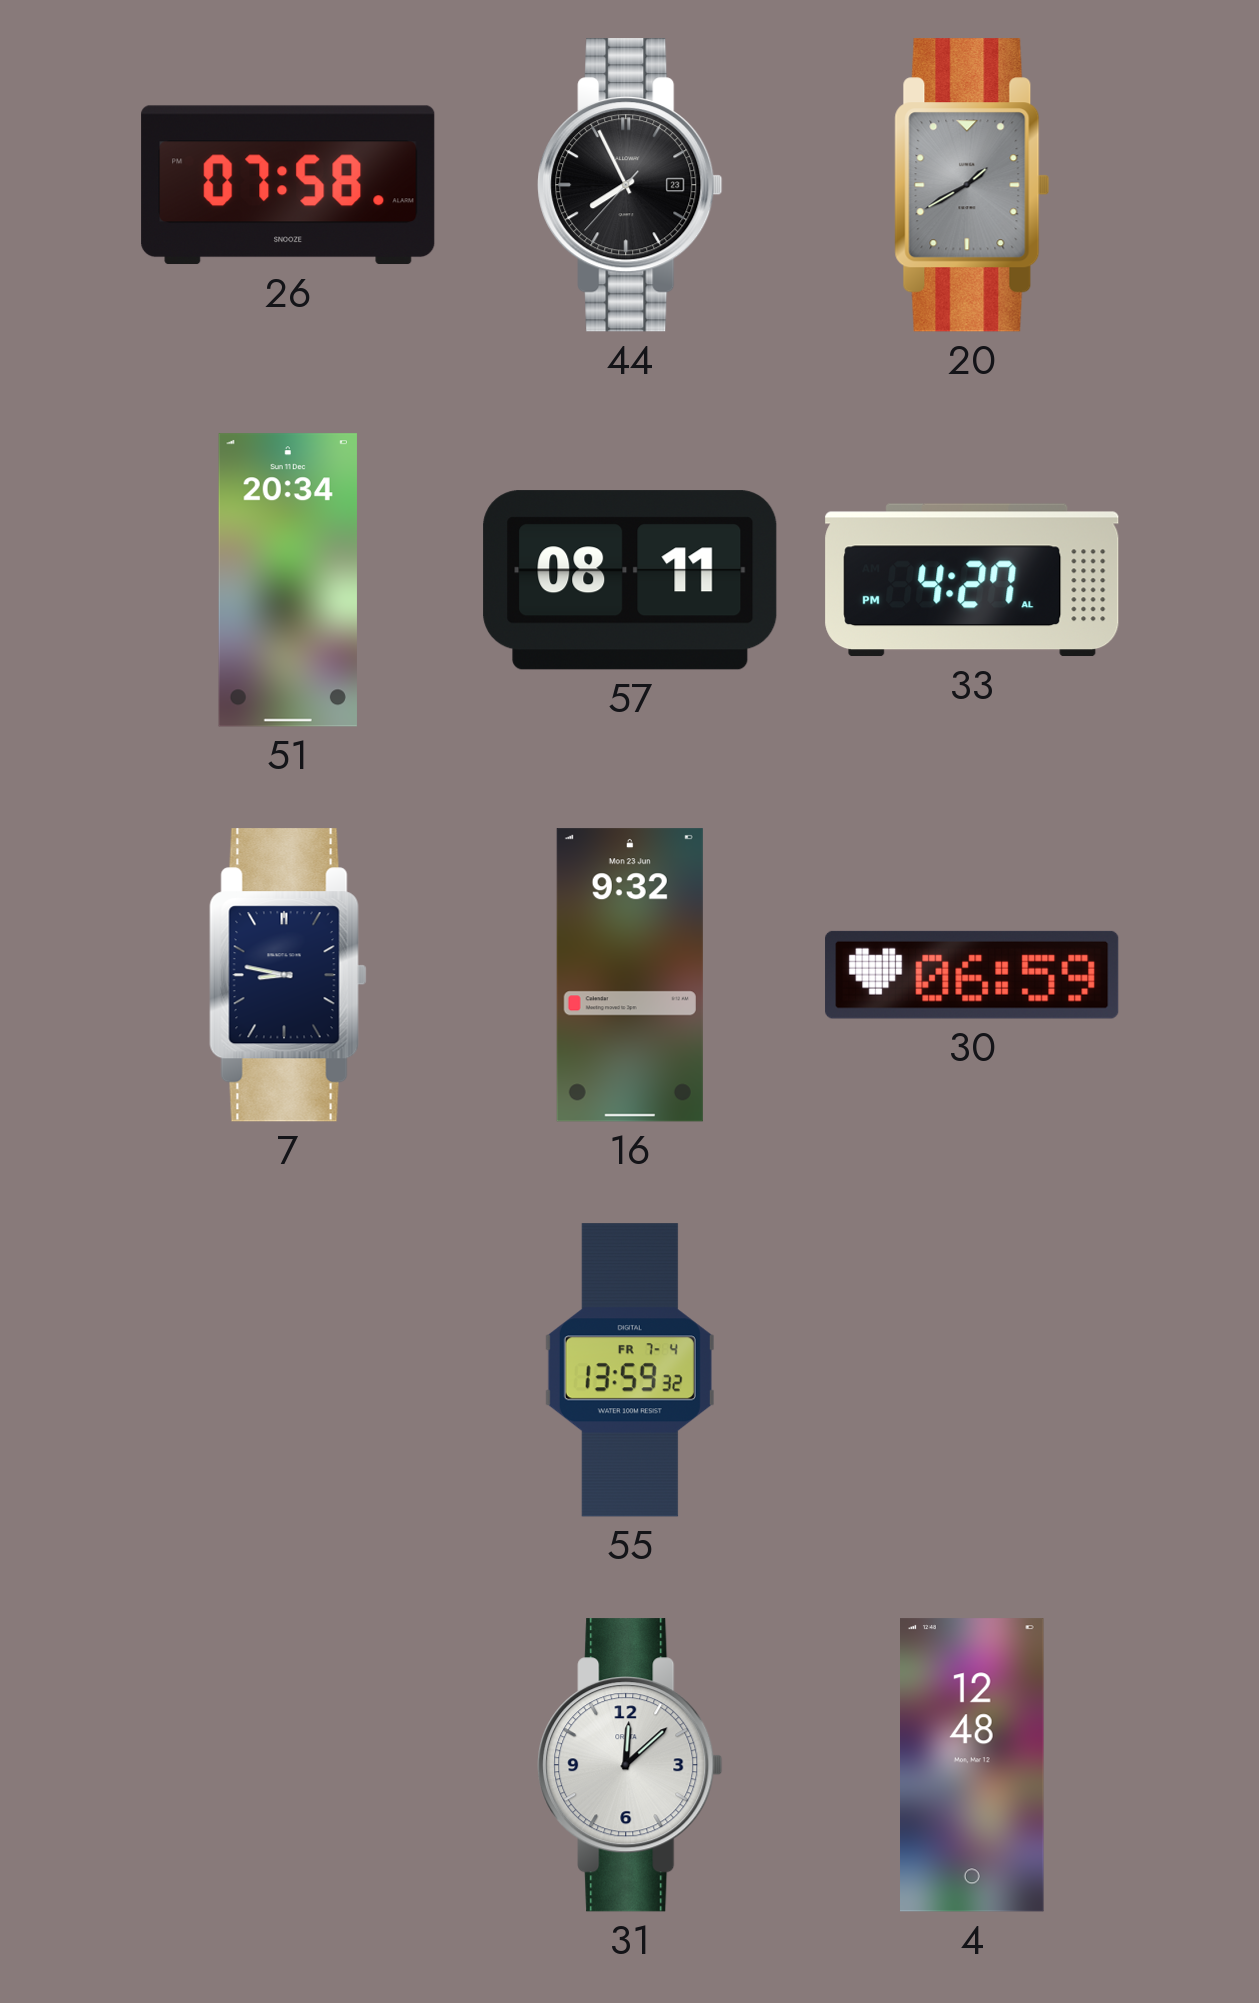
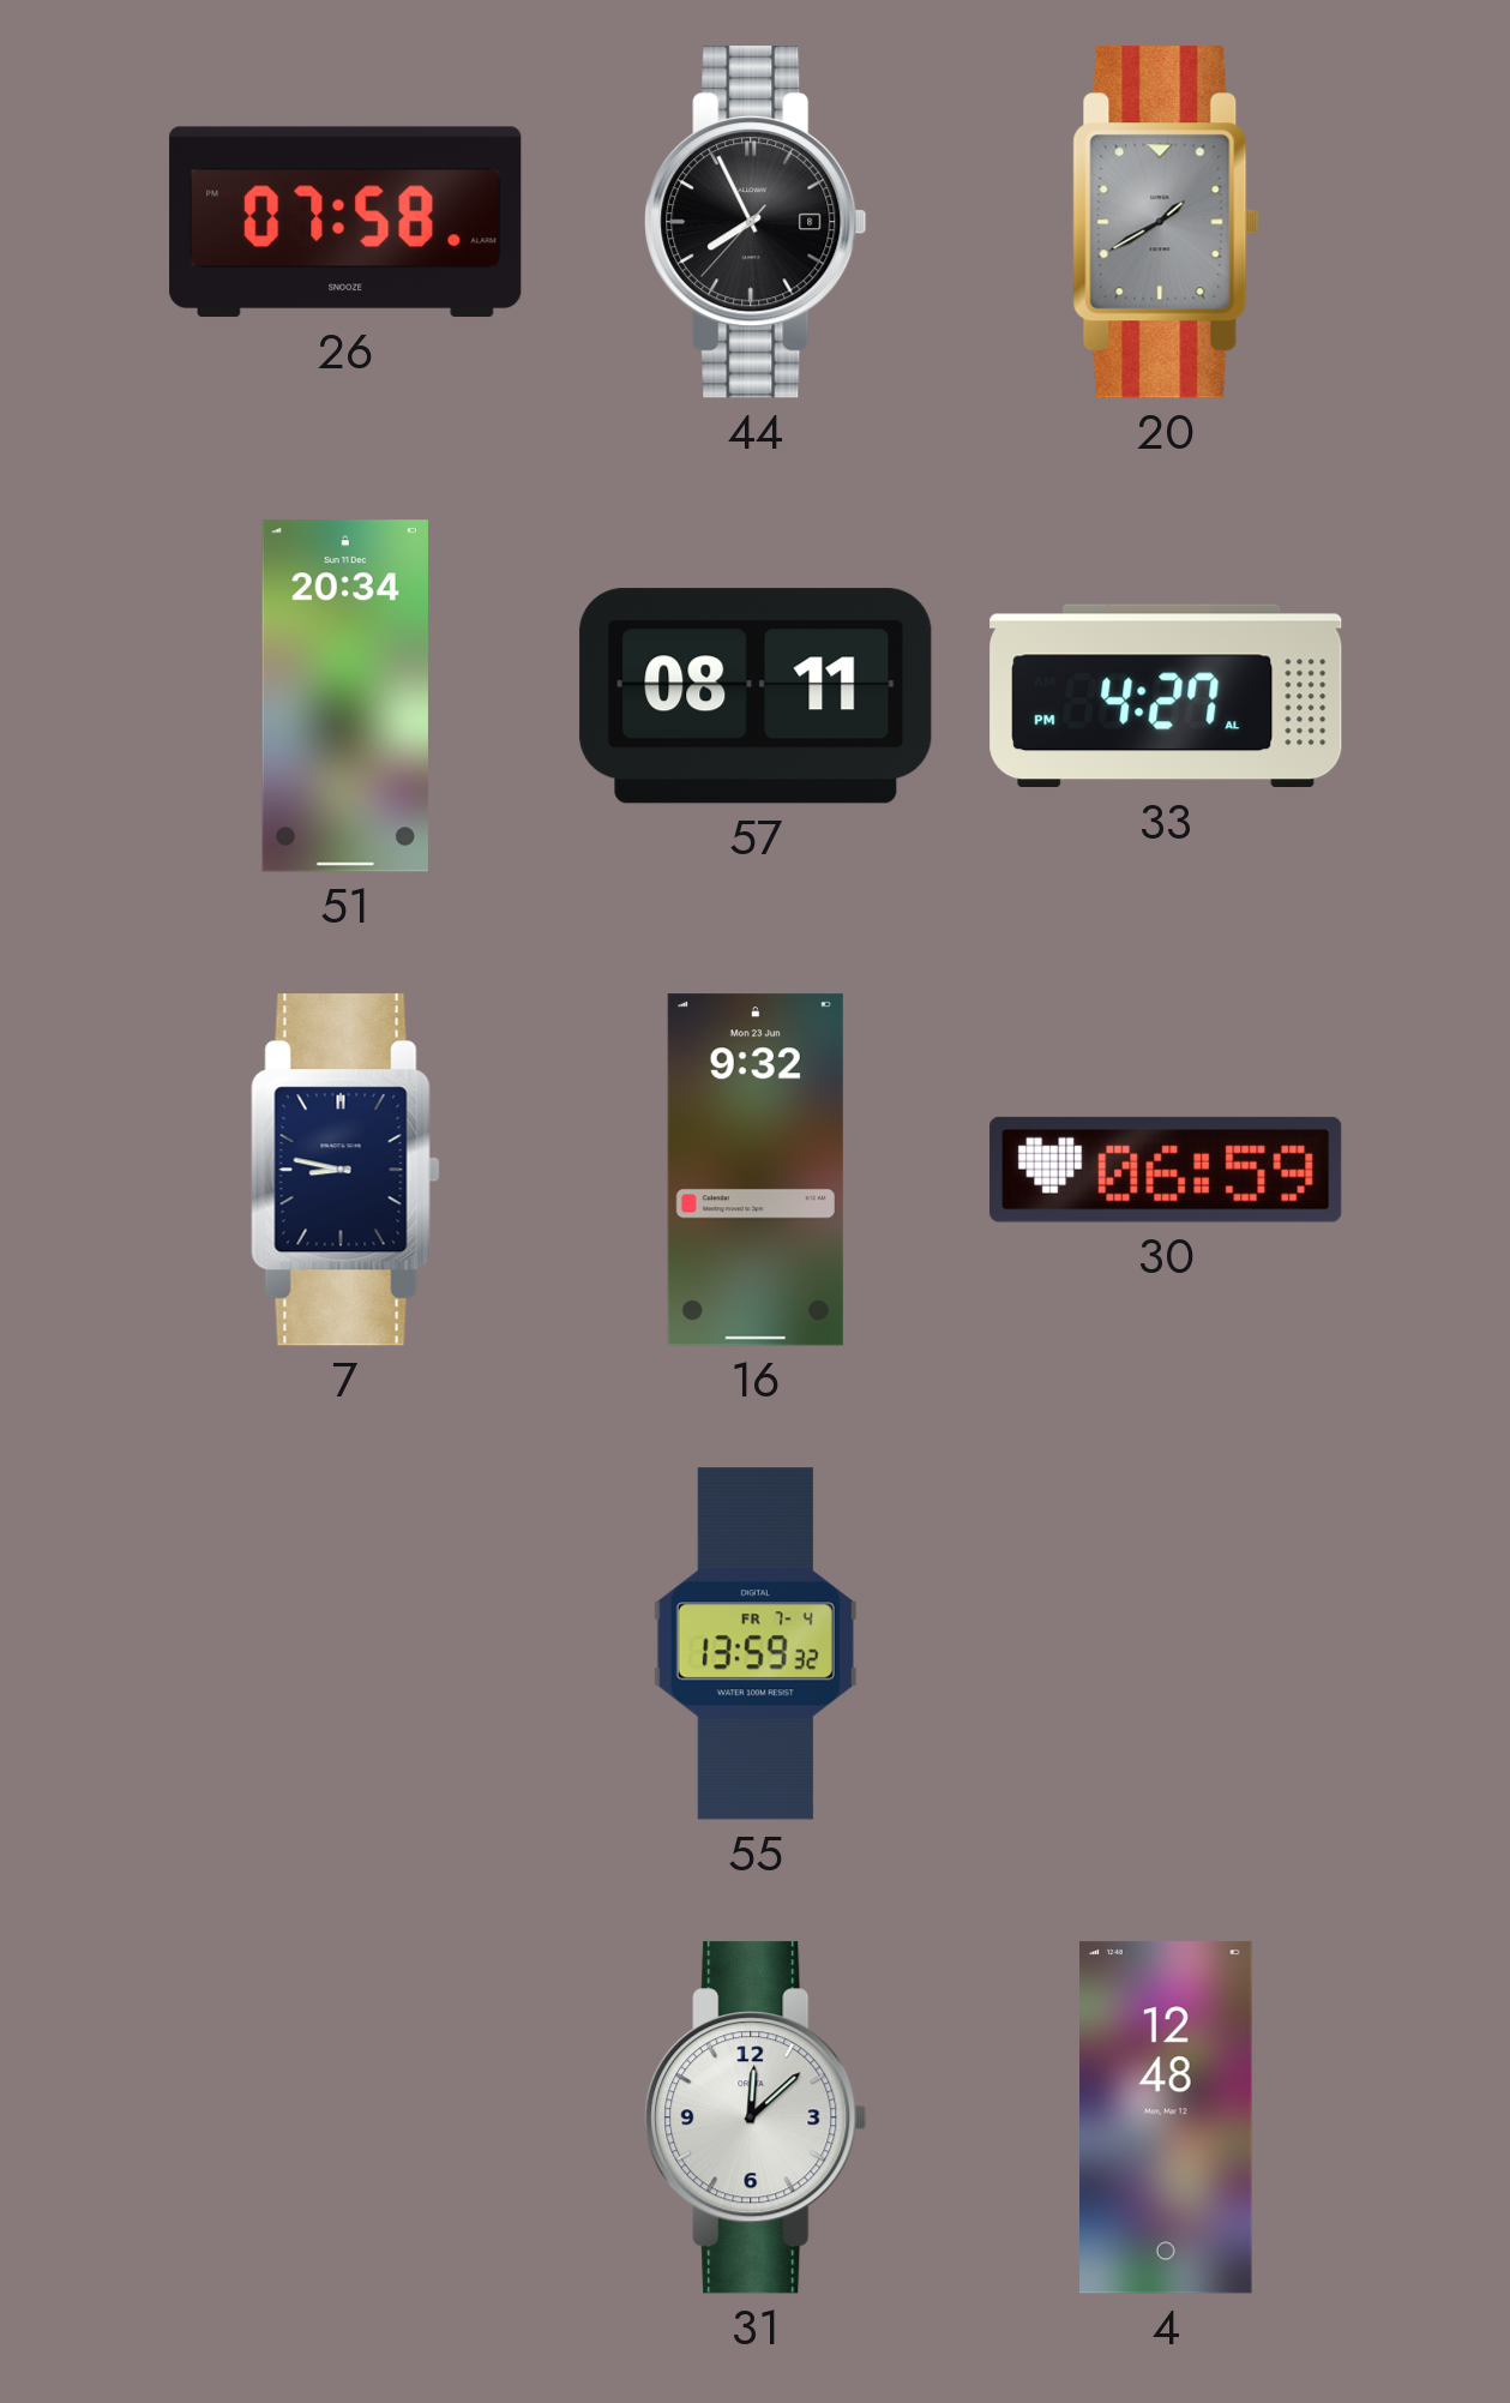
44 date: 23 -> 8
